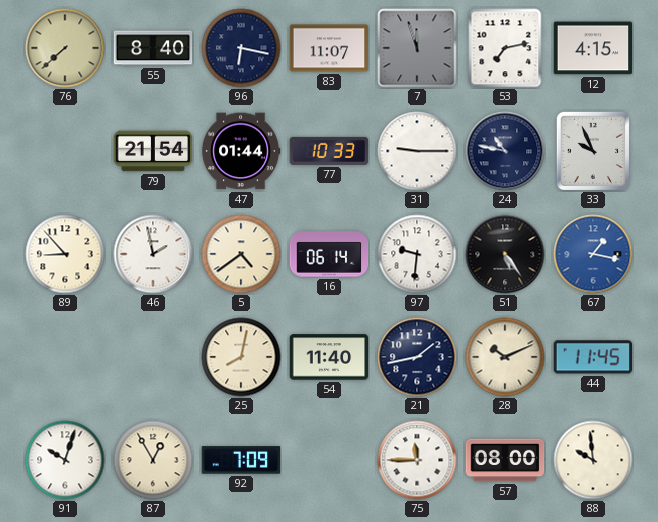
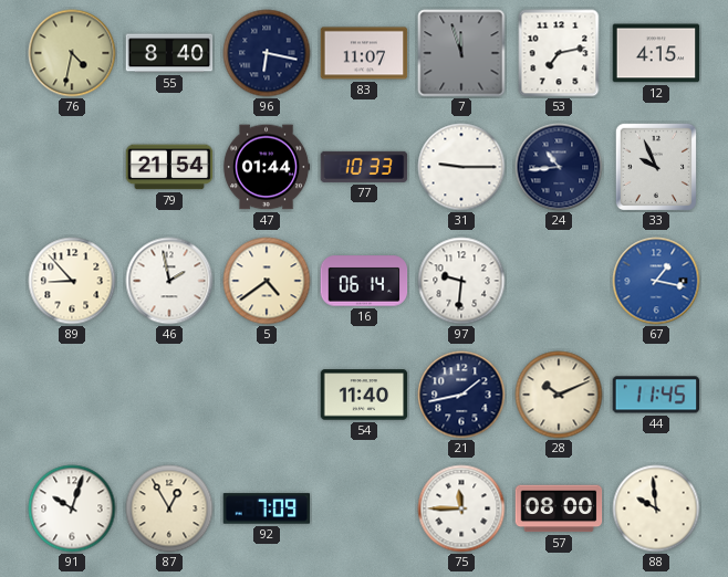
76: 7:38 -> 4:32
24: 10:47 -> 10:44
51: 5:24 -> none
25: 8:02 -> none
